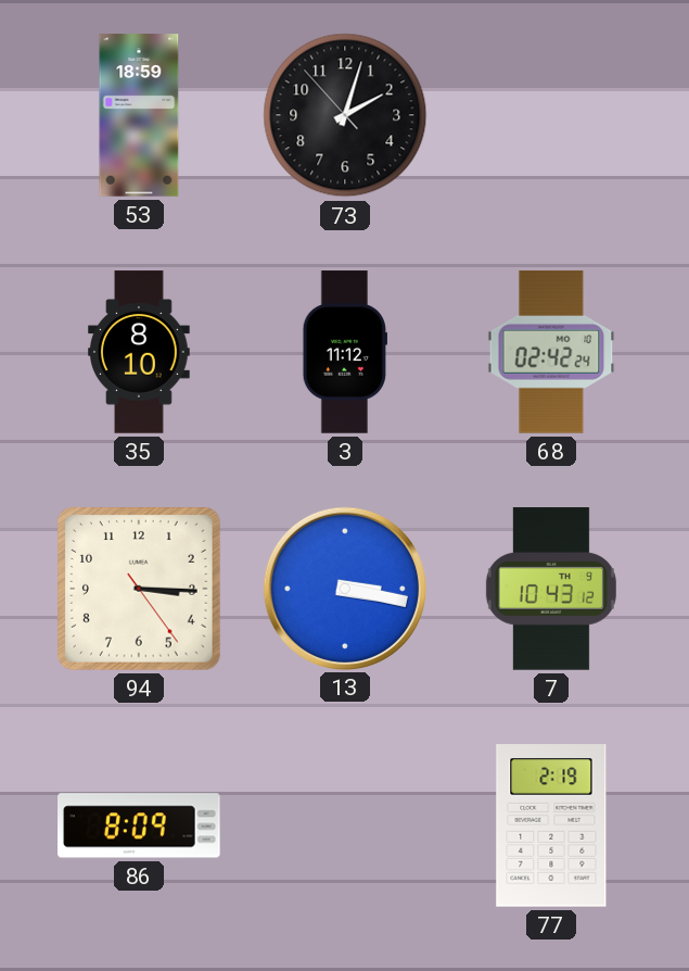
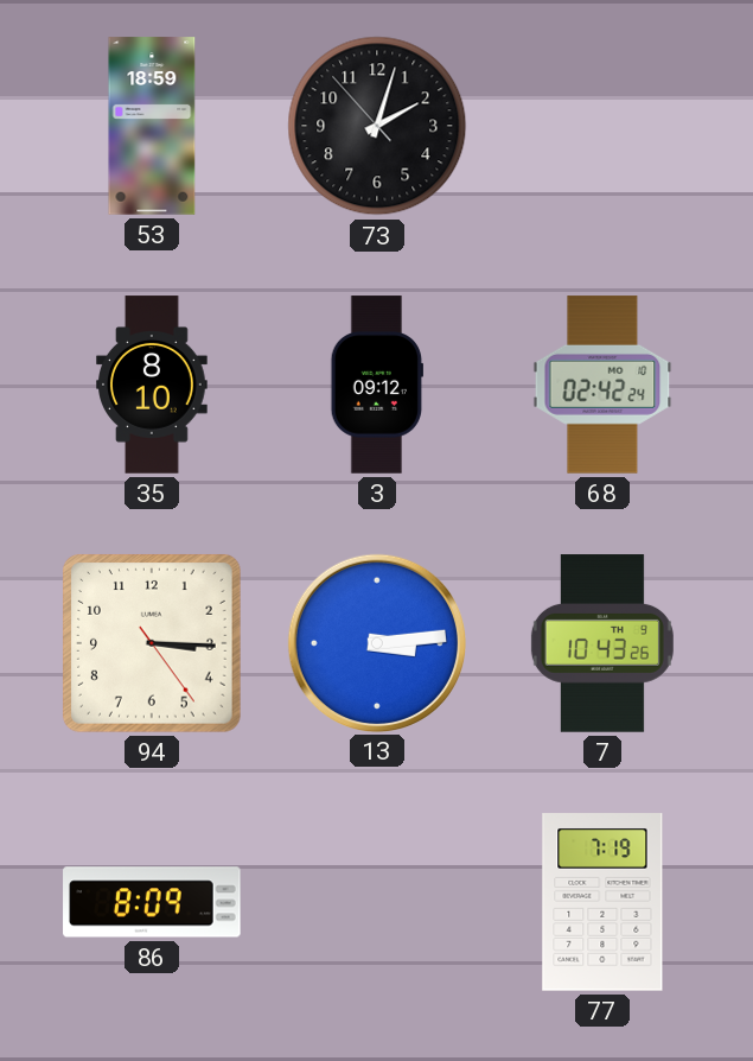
3: 11:12 -> 09:12
13: 3:17 -> 3:14
7: 10:43:12 -> 10:43:26
77: 2:19 -> 7:19
